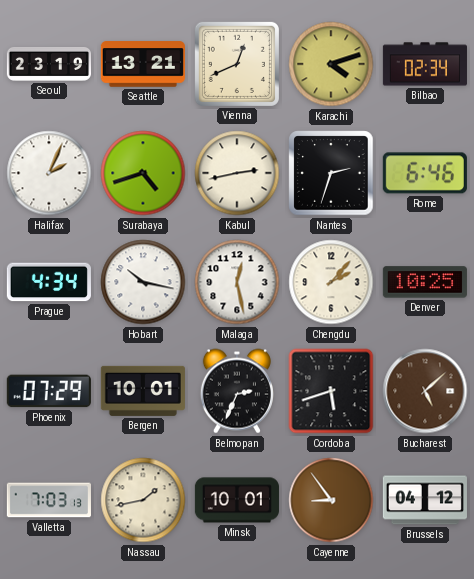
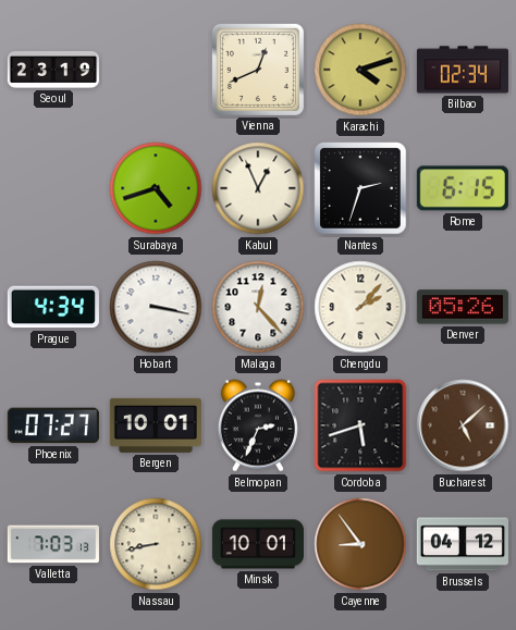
Seattle: 13:21 -> none
Halifax: 2:04 -> none
Kabul: 2:43 -> 12:56
Rome: 6:46 -> 6:15
Hobart: 10:17 -> 3:17
Malaga: 12:28 -> 12:23
Denver: 10:25 -> 05:26
Phoenix: 07:29 -> 07:27
Nassau: 1:43 -> 8:43
